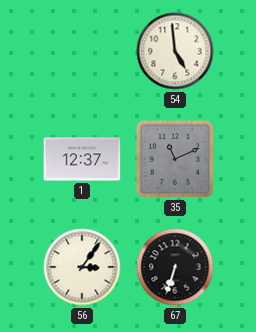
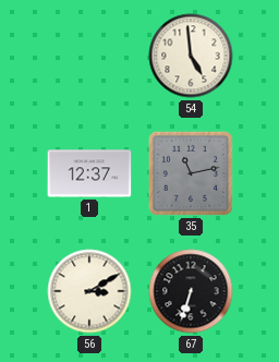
35: 11:11 -> 11:13
56: 3:06 -> 3:10
